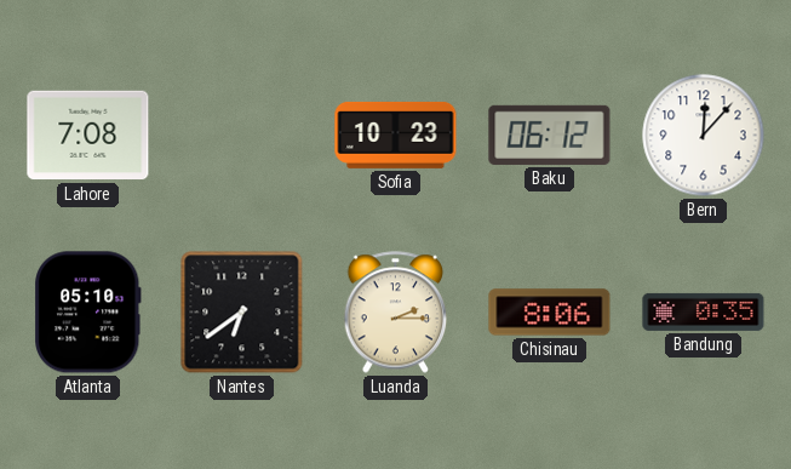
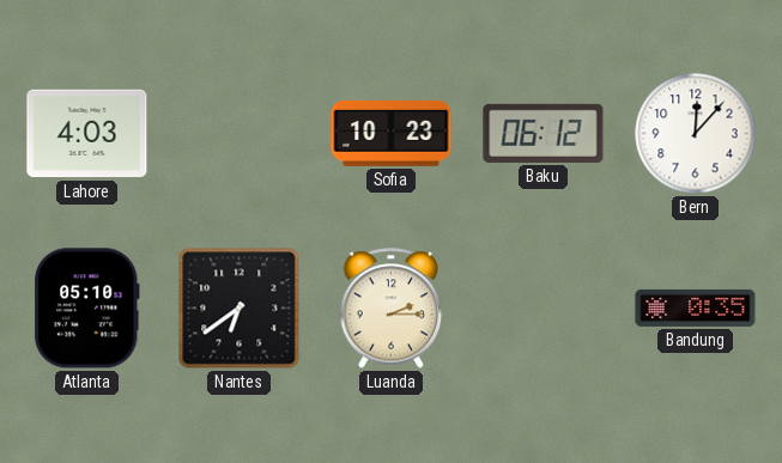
Lahore: 7:08 -> 4:03
Chisinau: 8:06 -> none
